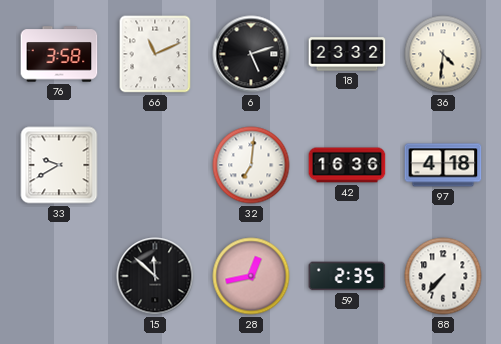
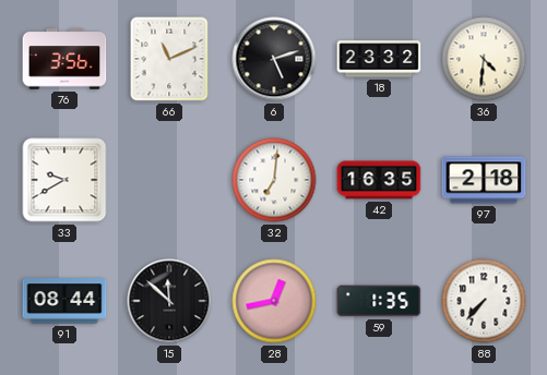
76: 3:58 -> 3:56
42: 16:36 -> 16:35
97: 4:18 -> 2:18
91: none -> 08:44
59: 2:35 -> 1:35
